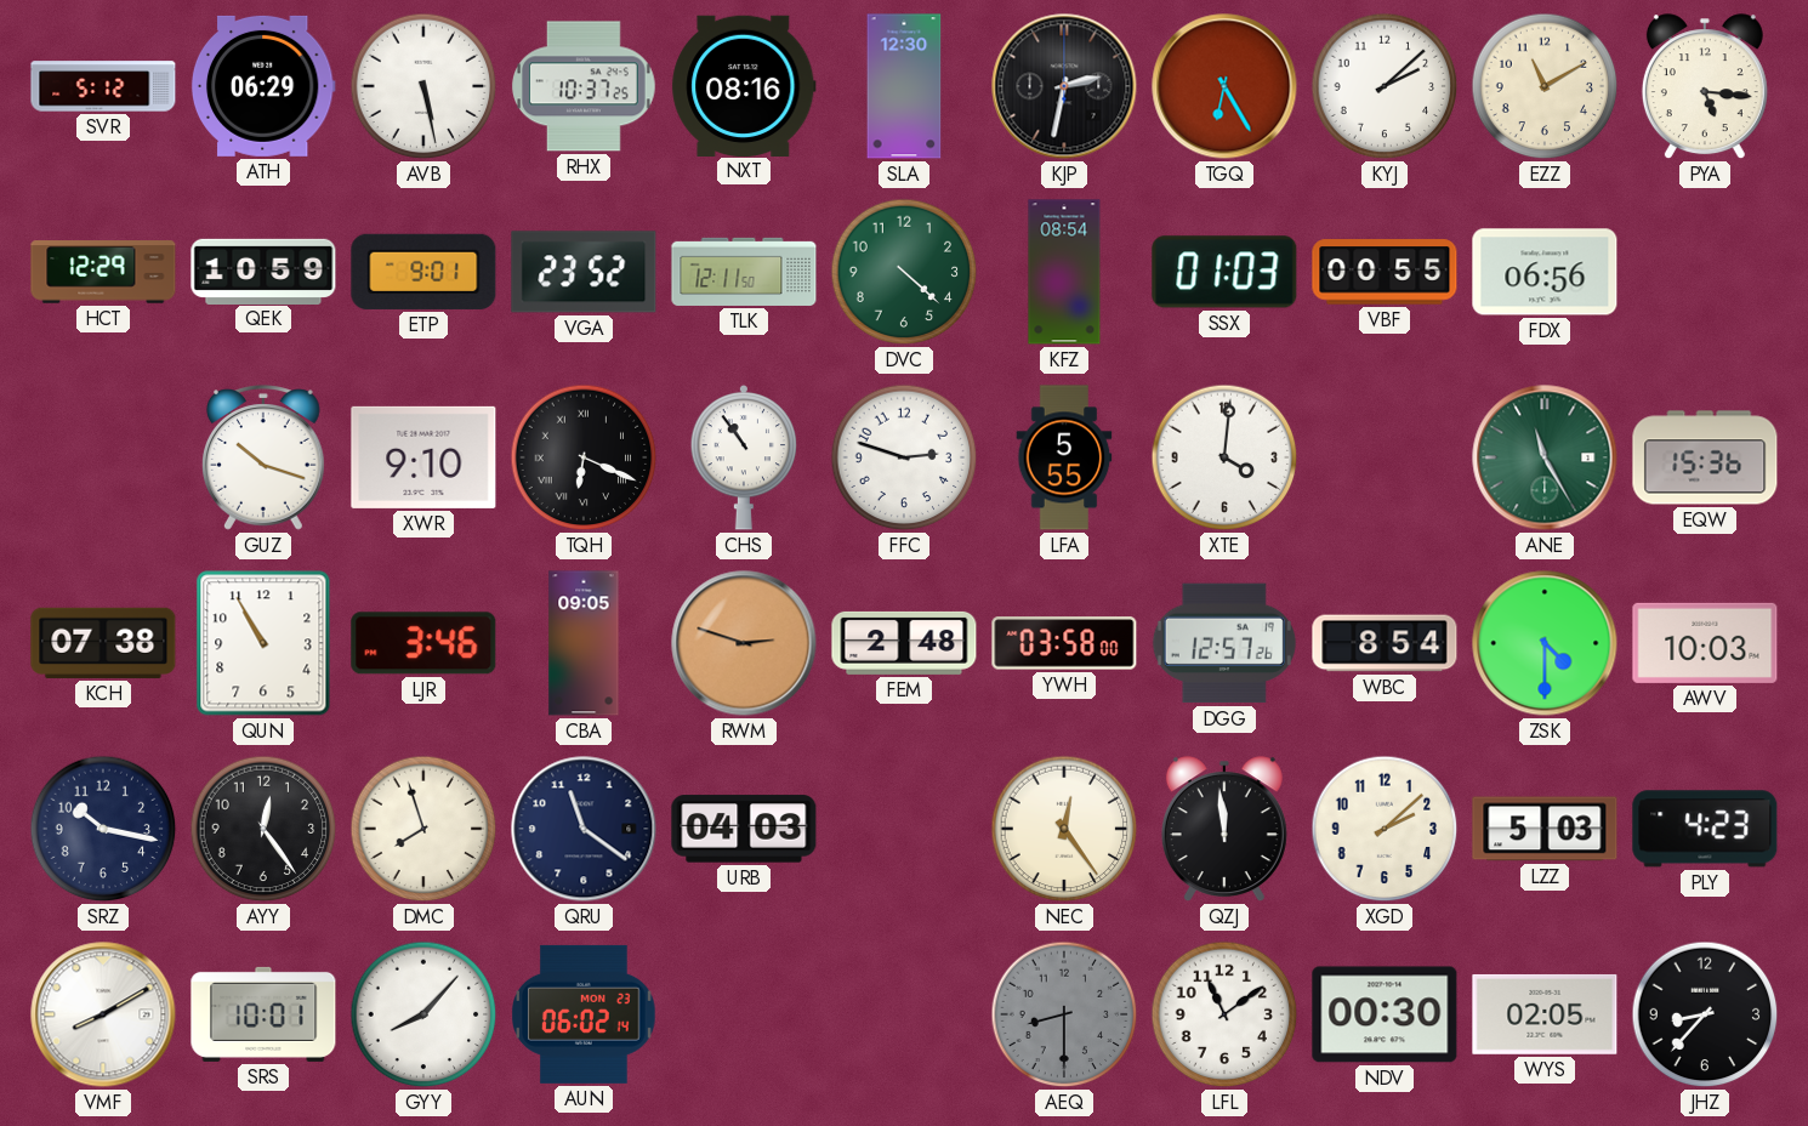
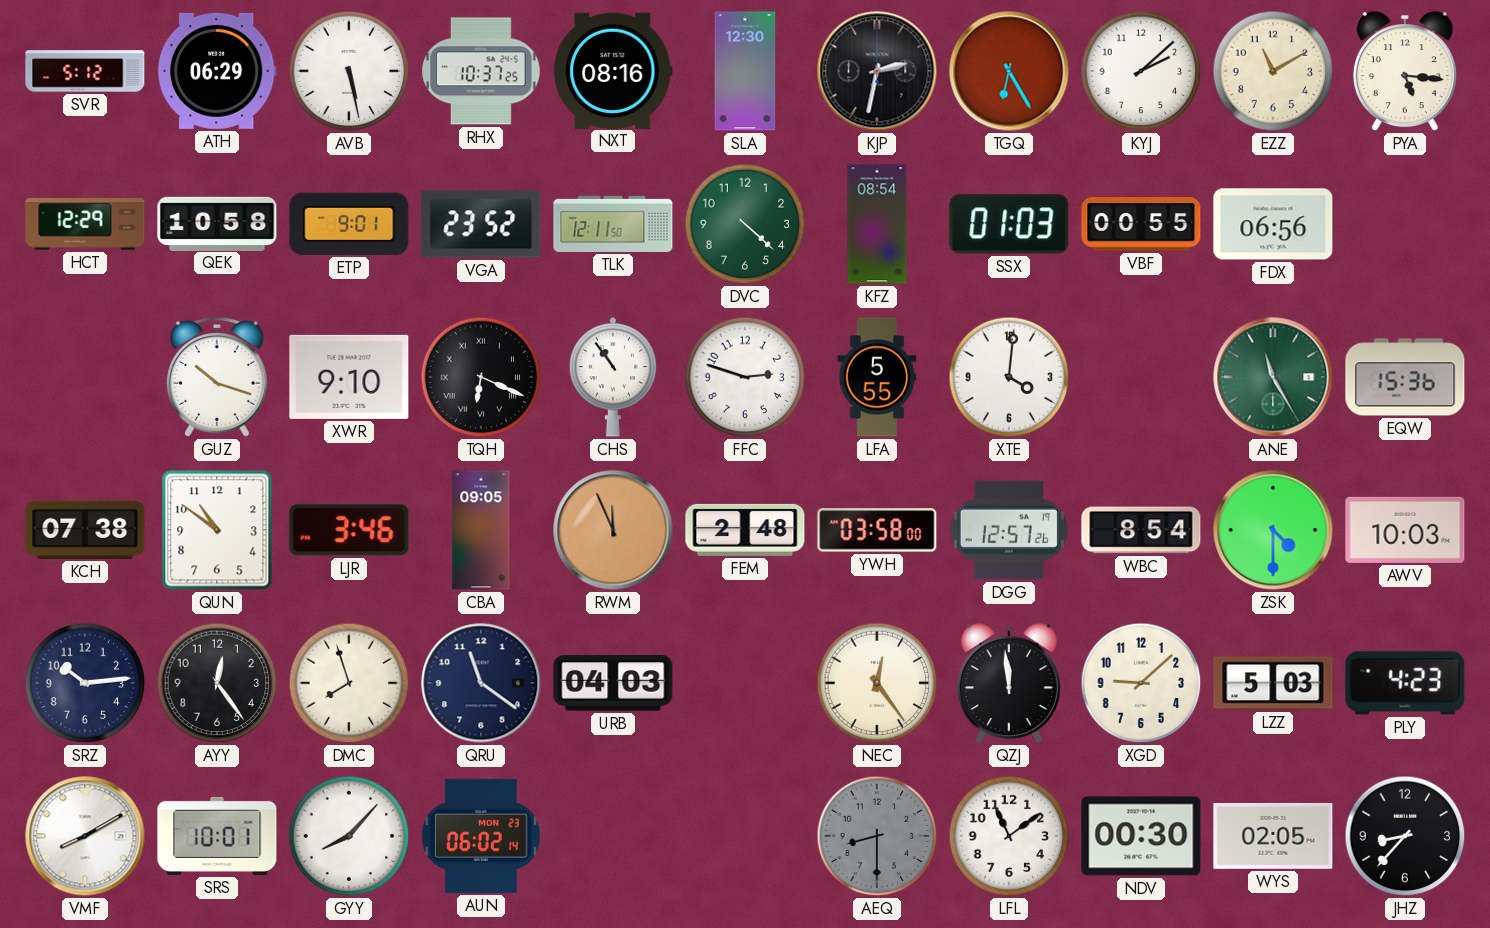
QEK: 10:59 -> 10:58
QUN: 10:55 -> 10:51
RWM: 2:48 -> 11:56
SRZ: 10:17 -> 10:14
XGD: 2:08 -> 9:08
